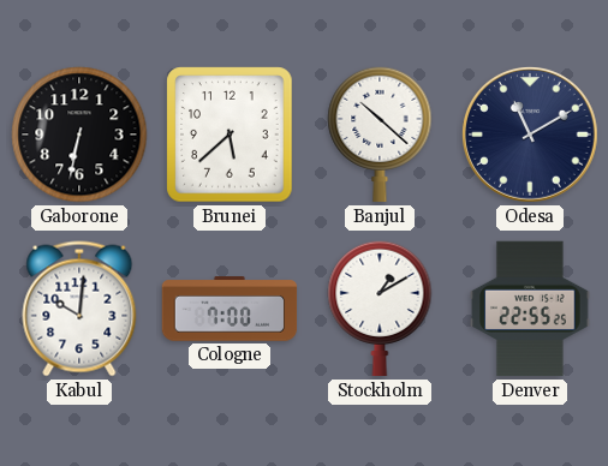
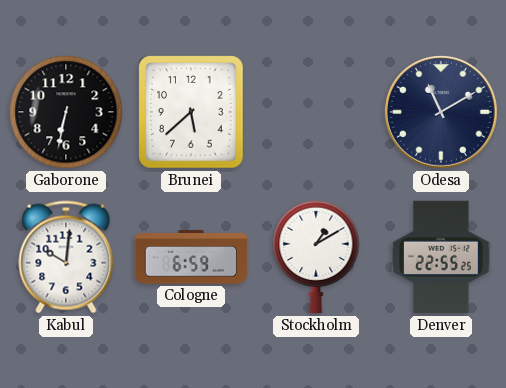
Banjul: 10:22 -> none
Cologne: 7:00 -> 6:59
